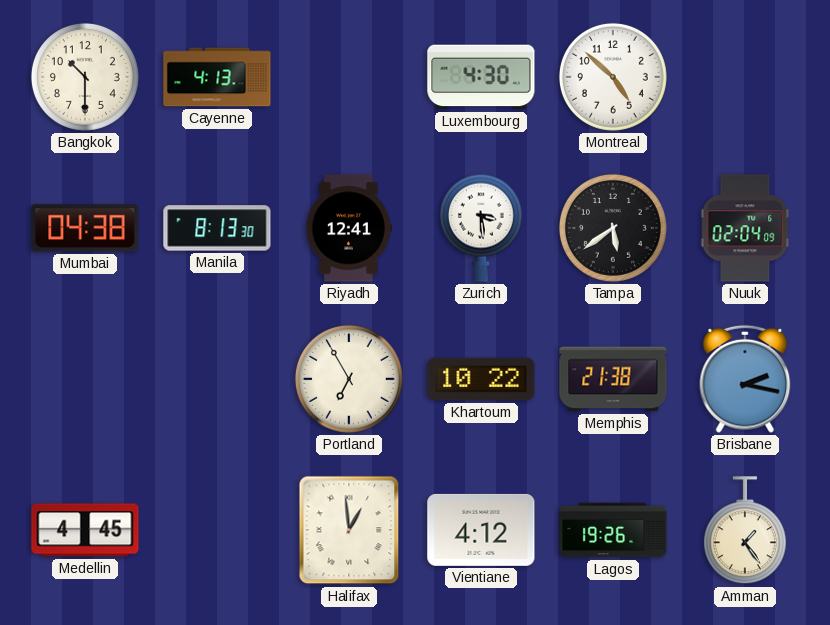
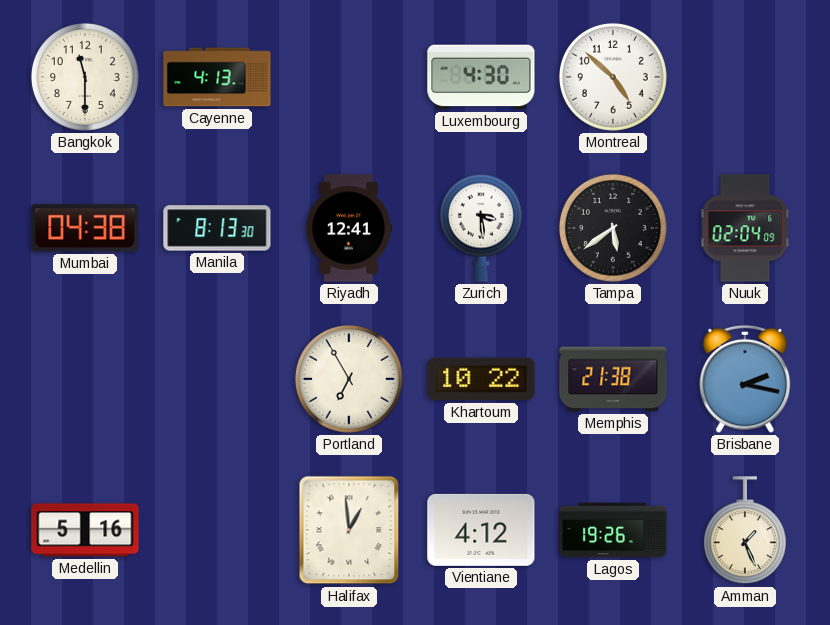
Bangkok: 10:30 -> 11:30
Medellin: 4:45 -> 5:16
Amman: 1:24 -> 1:26
